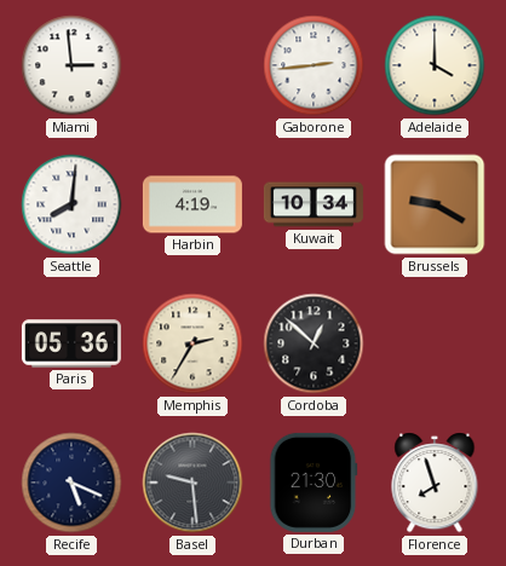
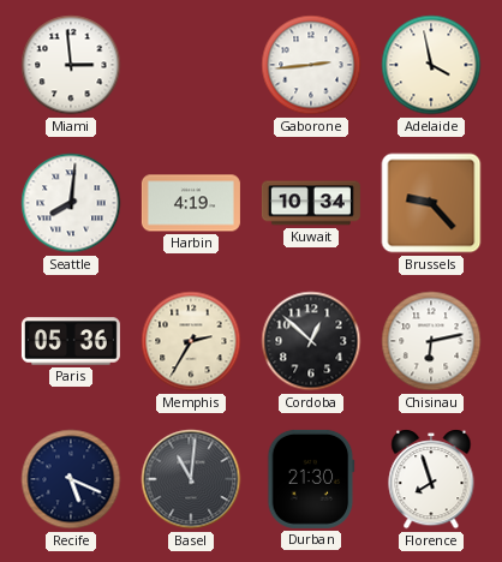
Adelaide: 4:00 -> 3:58
Brussels: 9:20 -> 9:23
Chisinau: none -> 6:13
Basel: 9:29 -> 11:01
